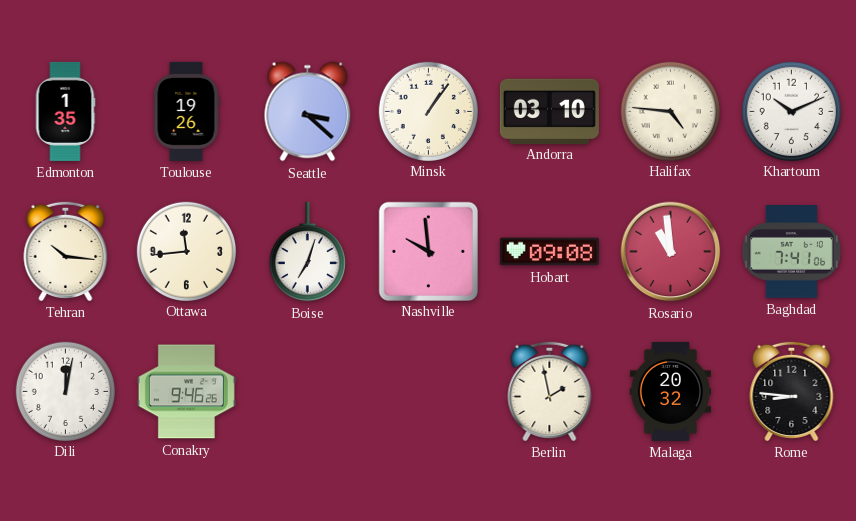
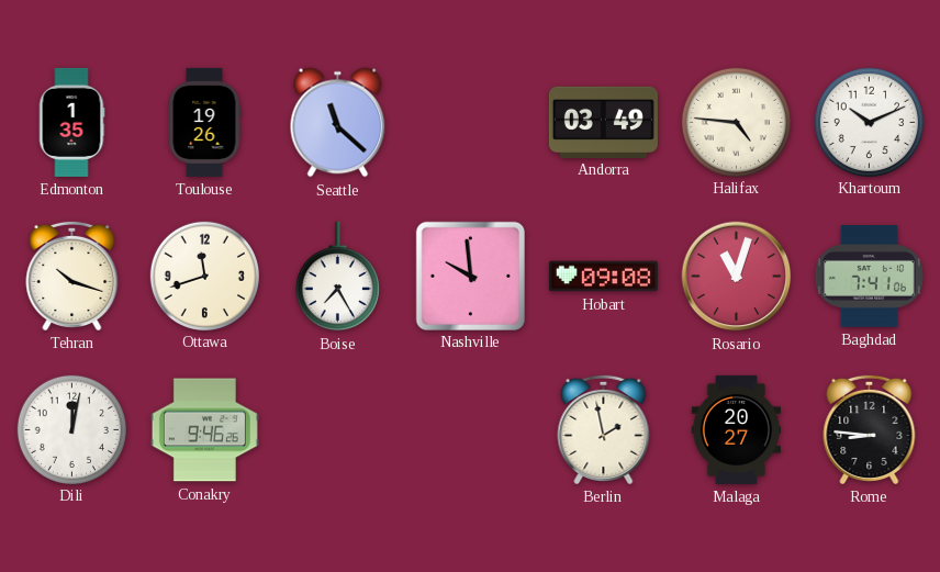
Seattle: 3:22 -> 11:22
Minsk: 1:06 -> none
Andorra: 03:10 -> 03:49
Tehran: 10:16 -> 10:18
Ottawa: 11:44 -> 11:42
Boise: 7:03 -> 7:25
Rosario: 10:59 -> 11:03
Malaga: 20:32 -> 20:27
